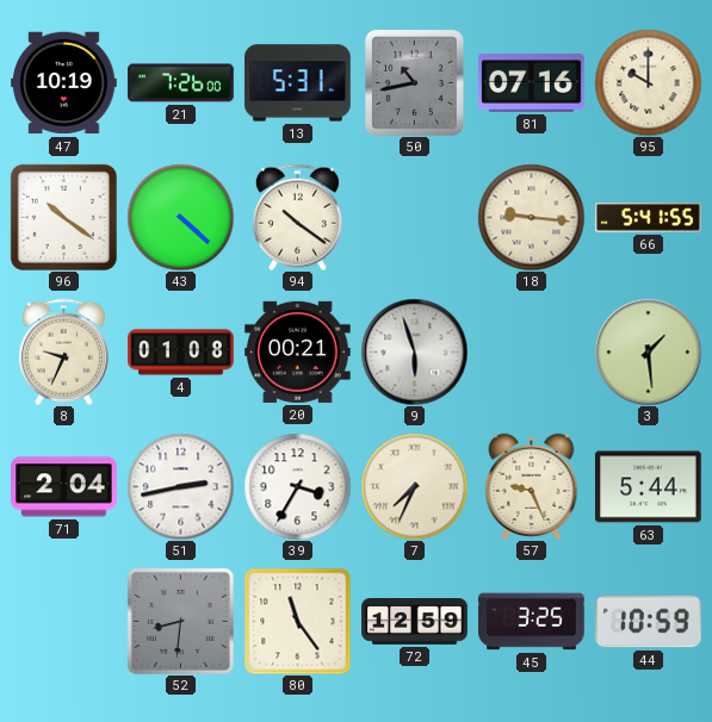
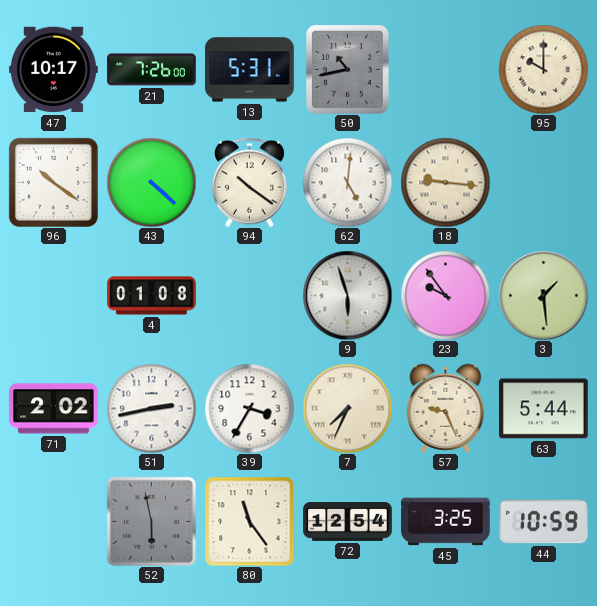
47: 10:19 -> 10:17
81: 07:16 -> none
62: none -> 5:01
66: 5:41 -> none
8: 9:34 -> none
20: 00:21 -> none
23: none -> 9:54
71: 2:04 -> 2:02
52: 8:31 -> 5:58
72: 12:59 -> 12:54
